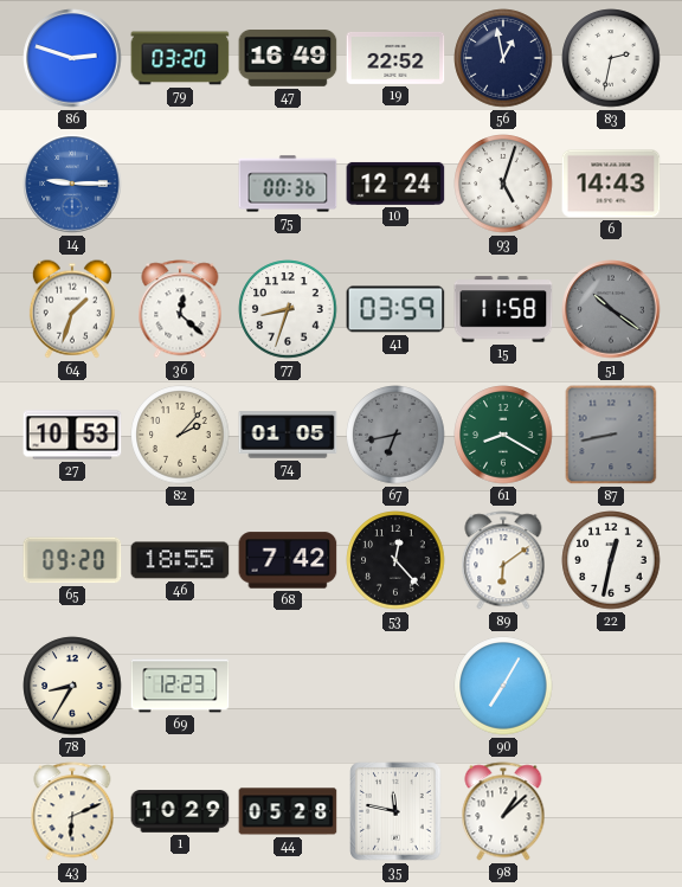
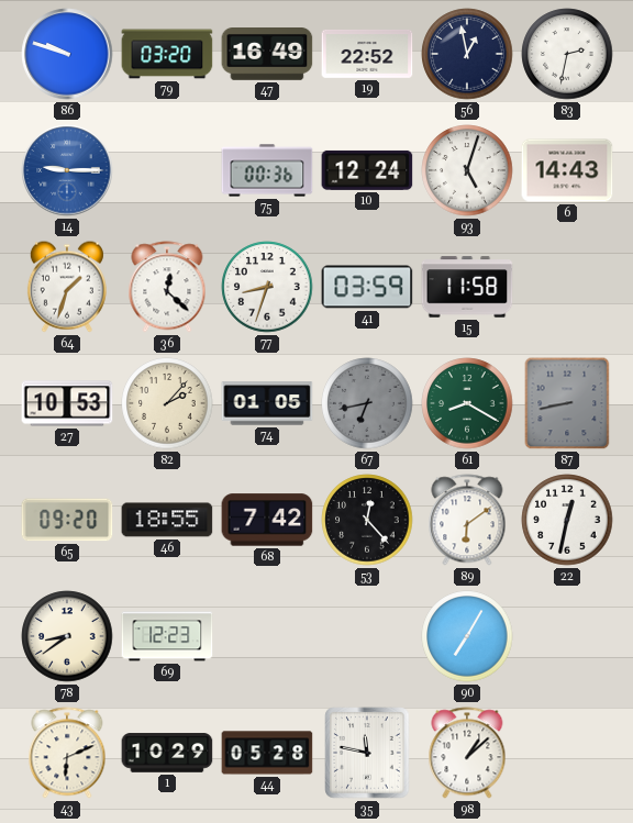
86: 2:48 -> 9:48
51: 10:21 -> none
78: 8:35 -> 8:39
